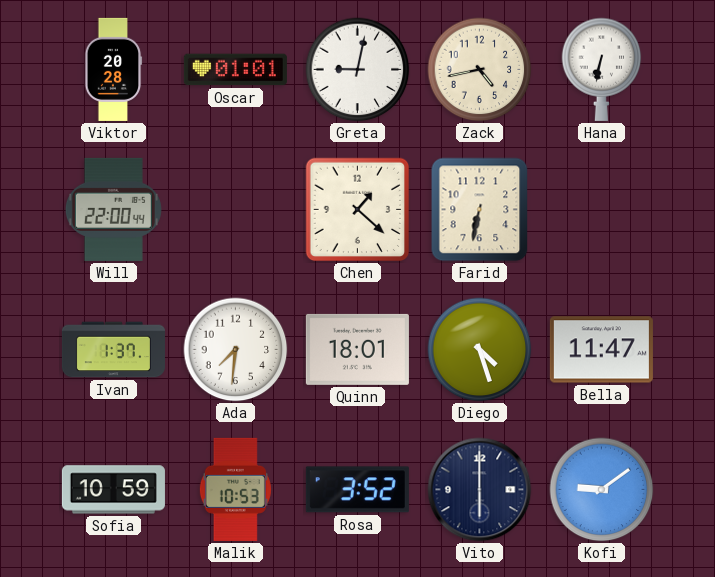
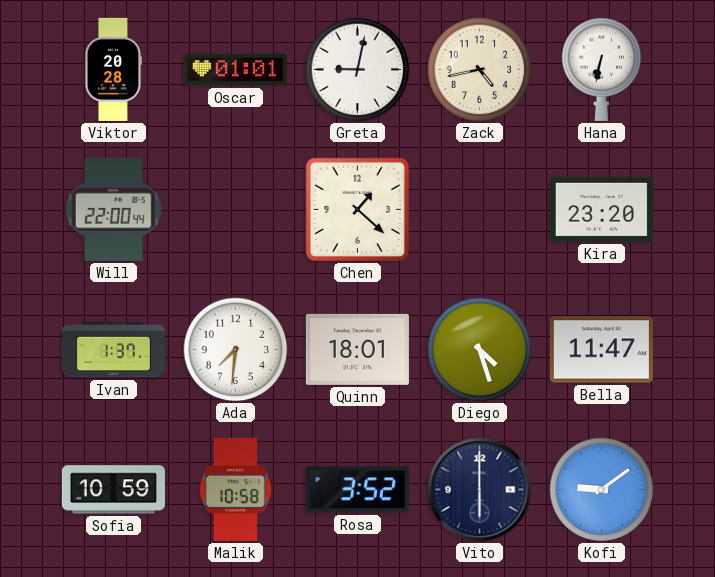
Farid: 6:32 -> none
Kira: none -> 23:20
Malik: 10:53 -> 10:58
